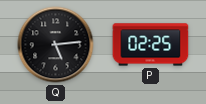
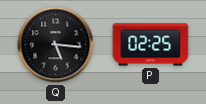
Q: 5:14 -> 5:16
